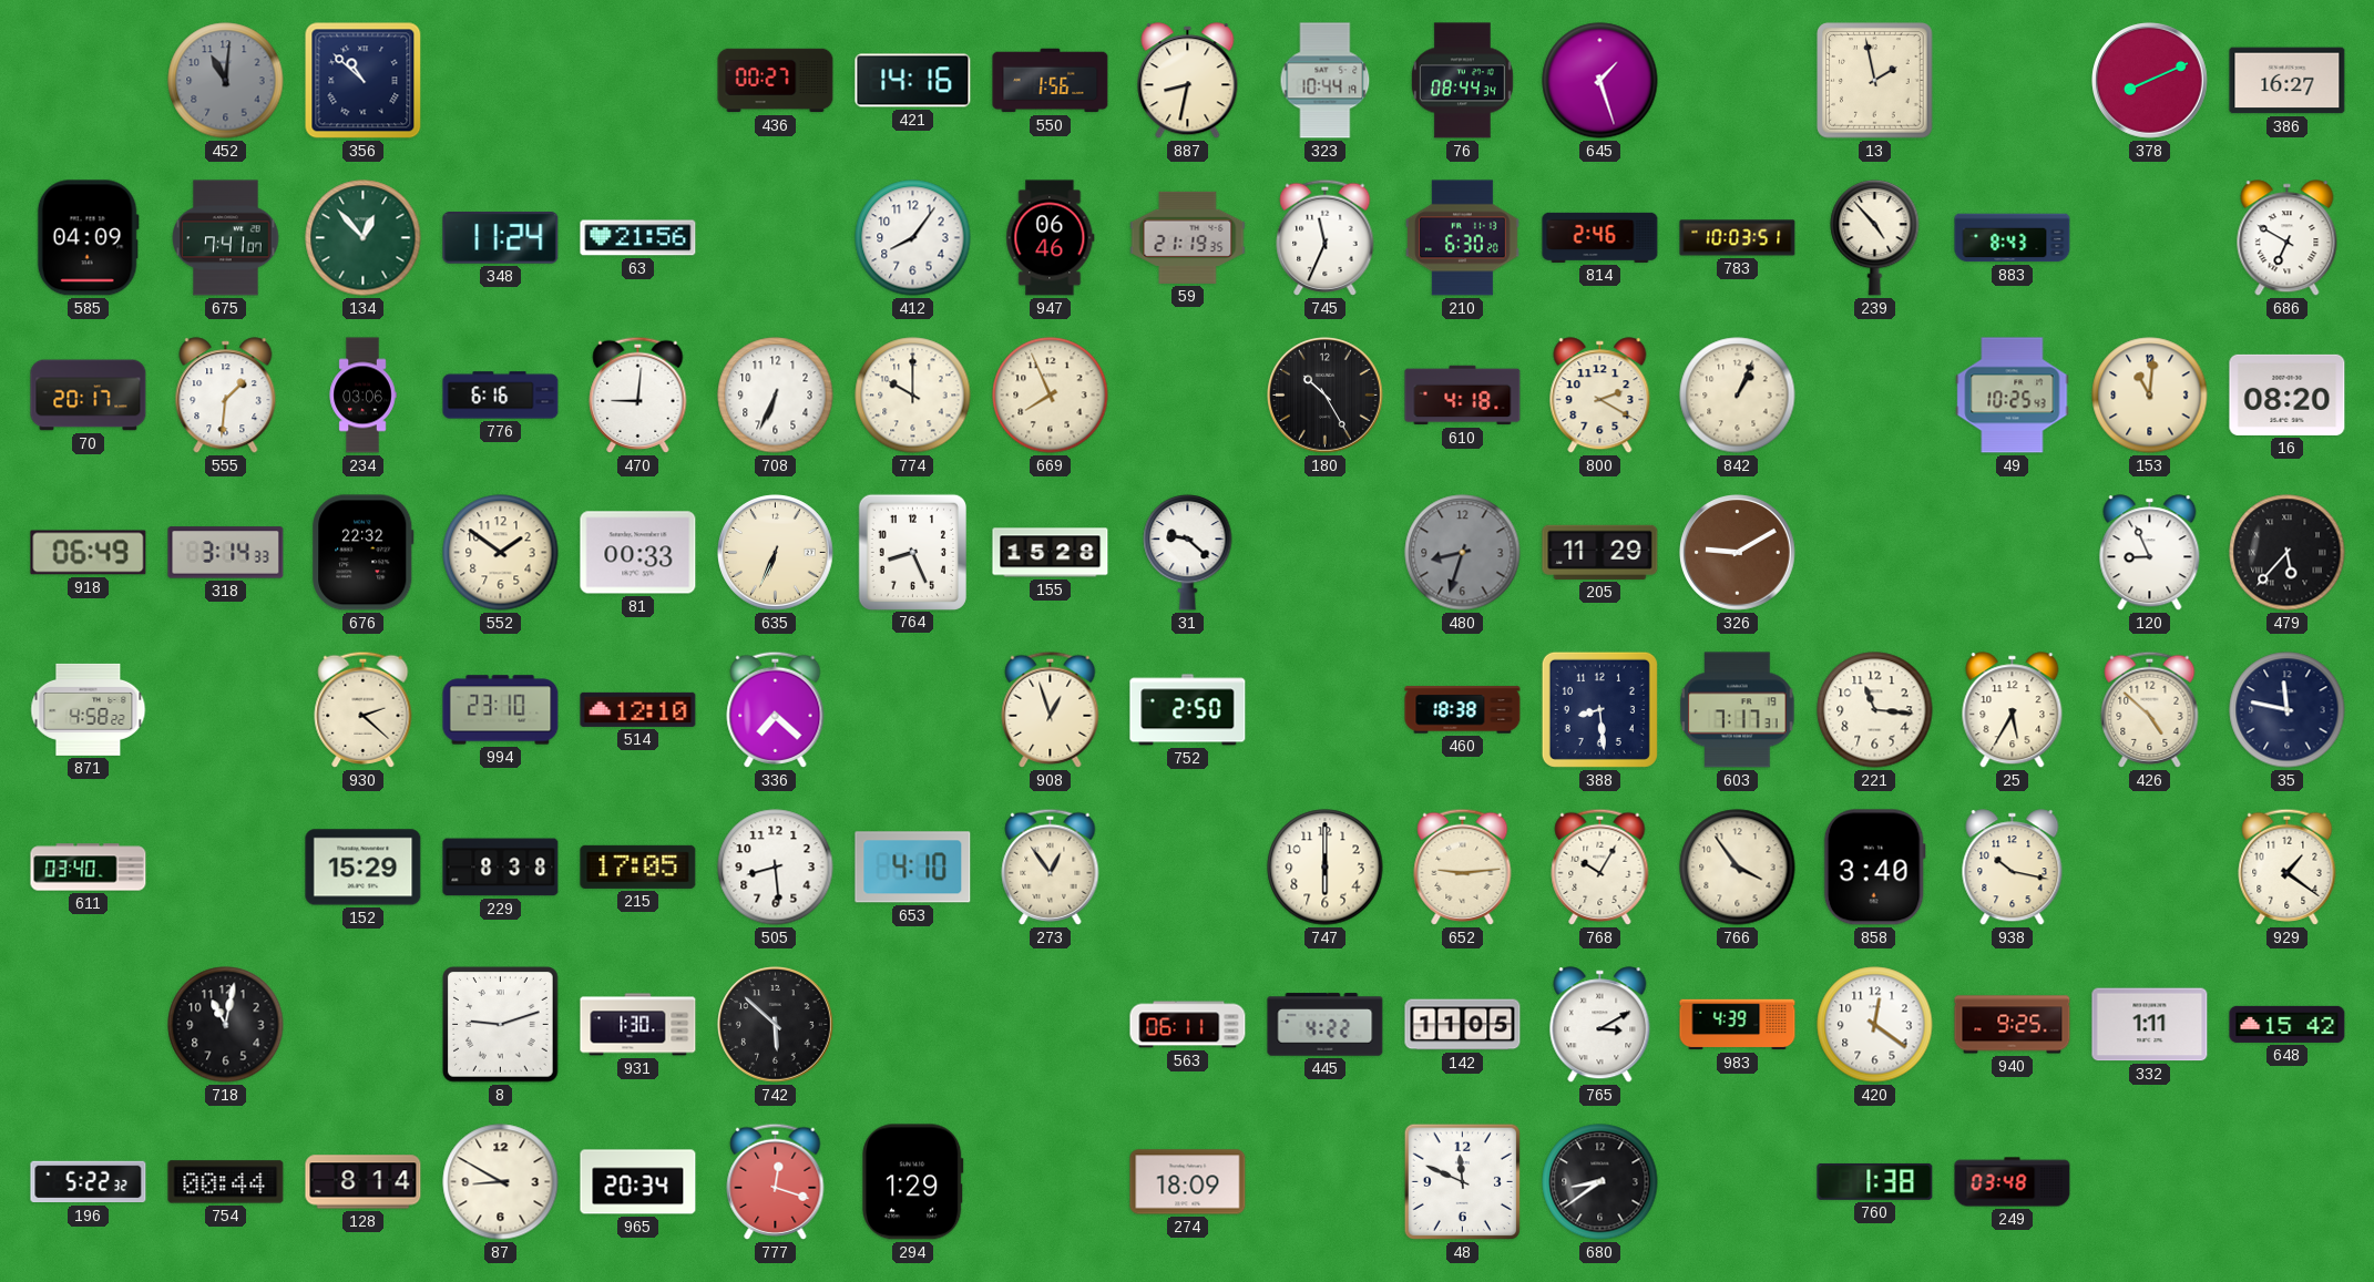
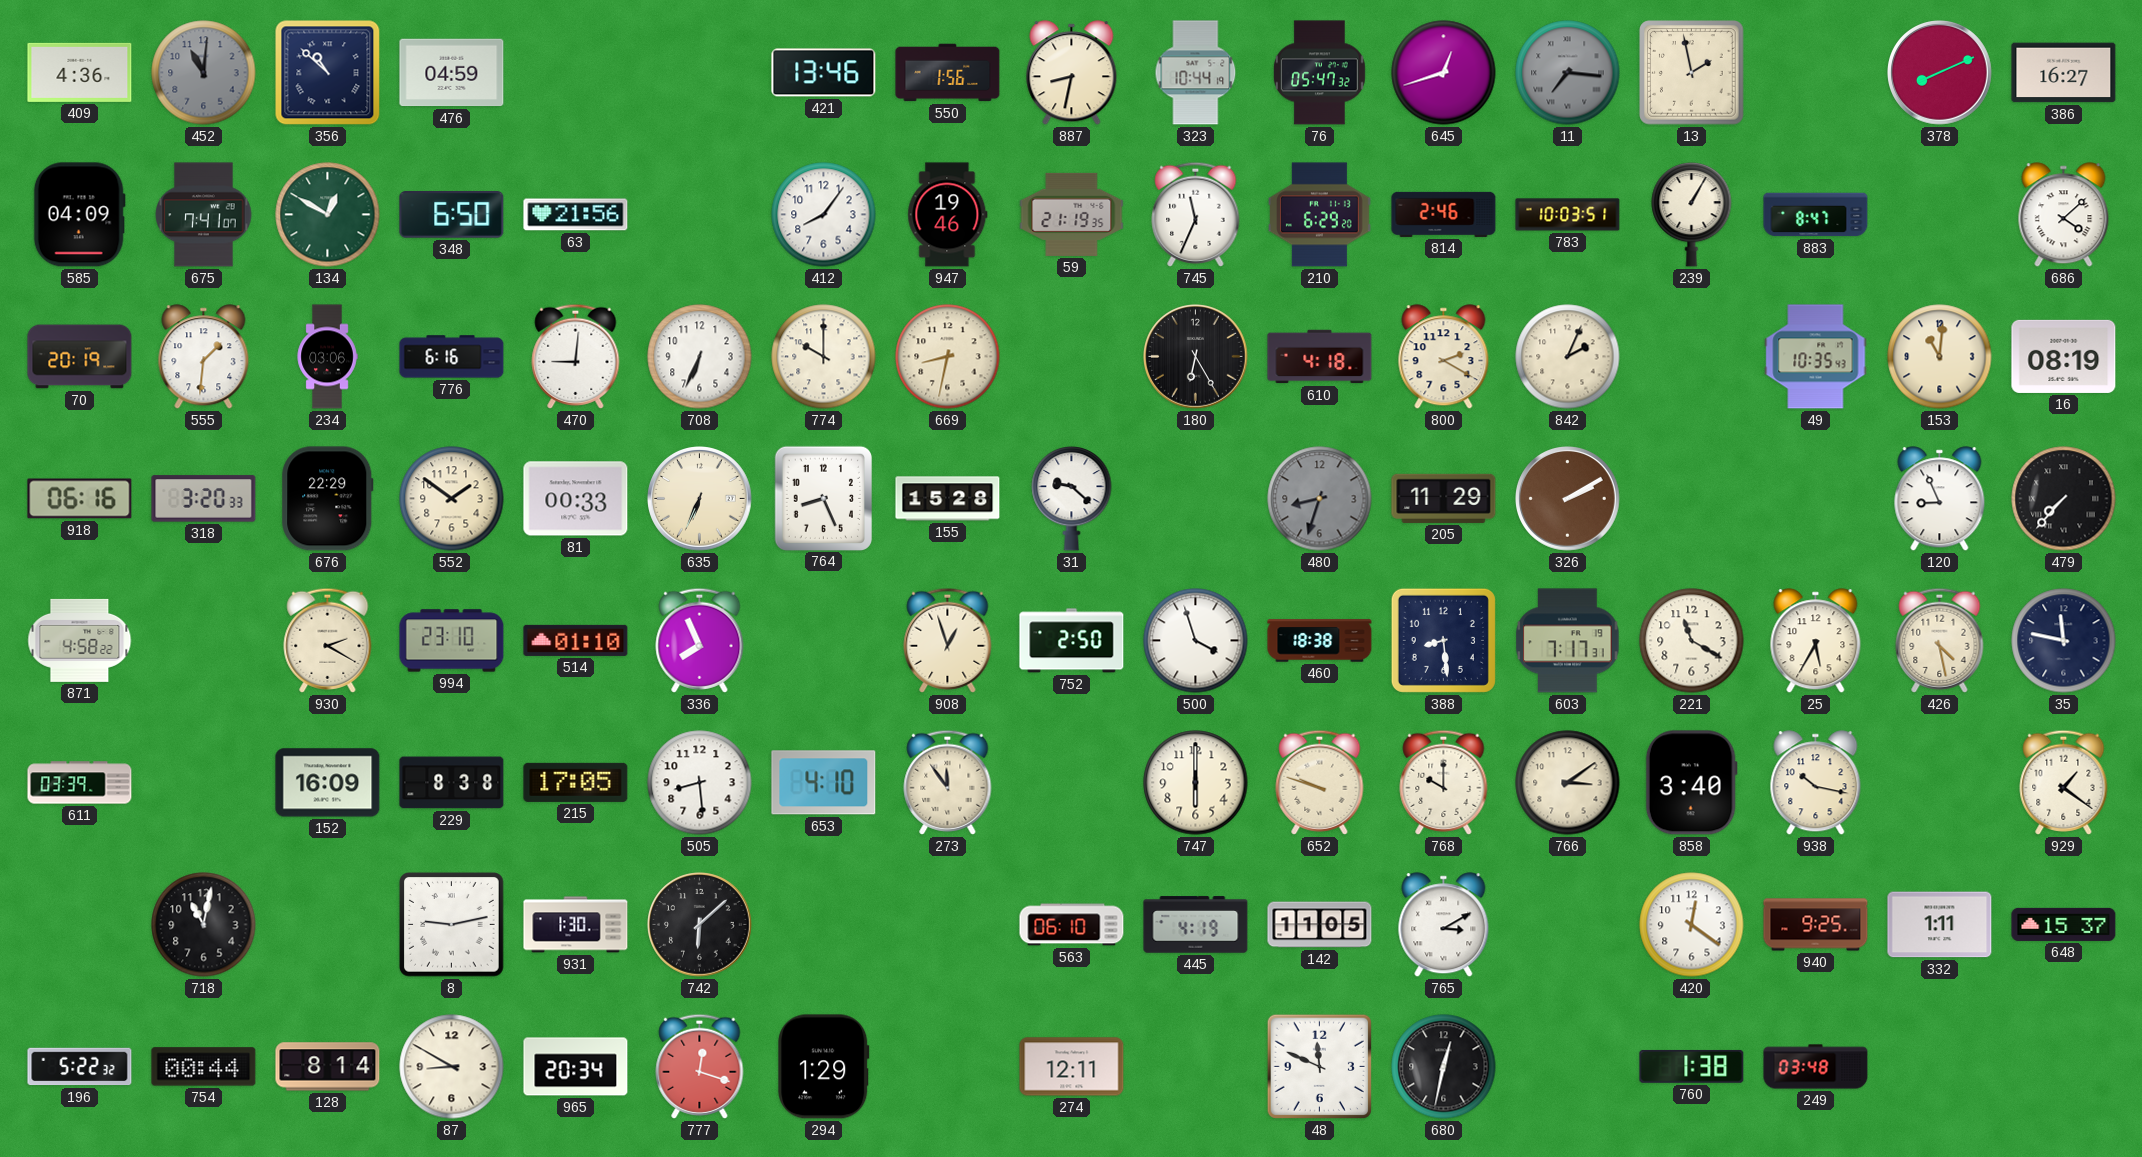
409: none -> 4:36
476: none -> 04:59
436: 00:27 -> none
421: 14:16 -> 13:46
76: 08:44 -> 05:47
645: 1:27 -> 12:42
11: none -> 7:16
134: 12:53 -> 12:50
348: 11:24 -> 6:50
947: 06:46 -> 19:46
210: 6:30 -> 6:29
239: 4:53 -> 1:05
883: 8:43 -> 8:47
686: 6:50 -> 4:08
70: 20:17 -> 20:19
669: 7:56 -> 8:32
180: 10:25 -> 6:25
842: 1:04 -> 2:04
49: 10:25 -> 10:35
16: 08:20 -> 08:19
918: 06:49 -> 06:16
318: 3:14 -> 3:20
676: 22:32 -> 22:29
326: 9:10 -> 2:10
479: 5:37 -> 7:37
930: 2:22 -> 2:20
514: 12:10 -> 01:10
336: 7:22 -> 7:56
500: none -> 3:57
221: 11:16 -> 11:20
426: 4:52 -> 4:28
611: 03:40 -> 03:39
152: 15:29 -> 16:09
273: 12:54 -> 11:54
652: 9:14 -> 9:48
768: 10:05 -> 10:00
766: 3:54 -> 3:09
8: 9:12 -> 9:13
742: 5:52 -> 6:08
563: 06:11 -> 06:10
445: 4:22 -> 4:19
983: 4:39 -> none
648: 15:42 -> 15:37
274: 18:09 -> 12:11
680: 8:39 -> 12:32
